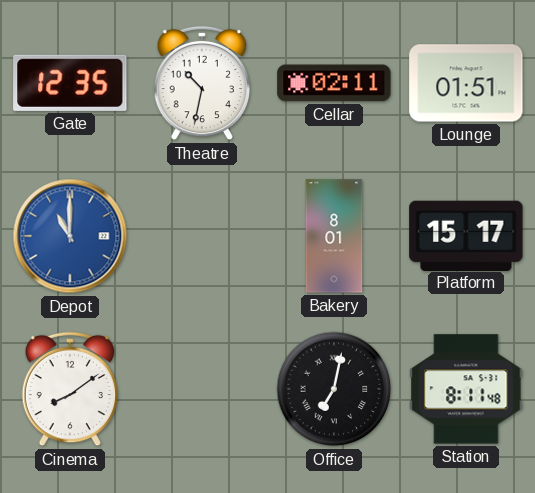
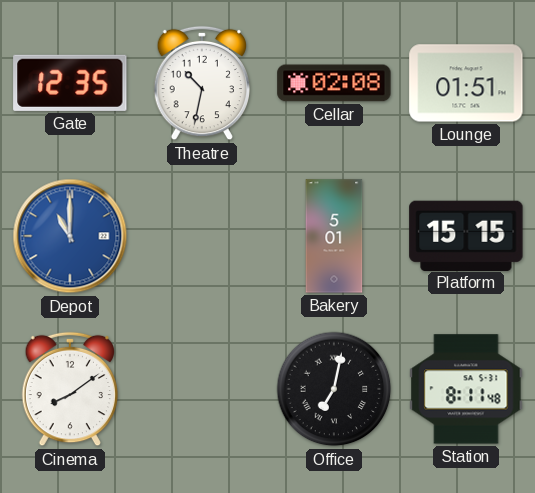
Cellar: 02:11 -> 02:08
Bakery: 8:01 -> 5:01
Platform: 15:17 -> 15:15
